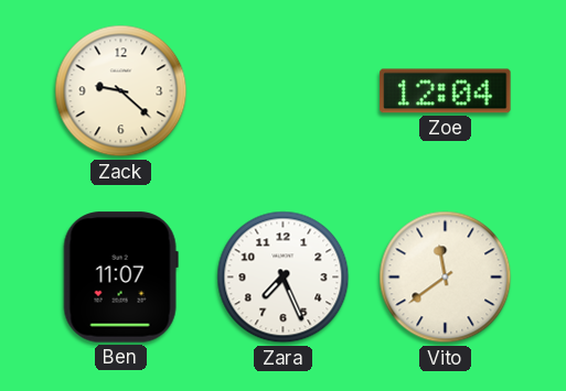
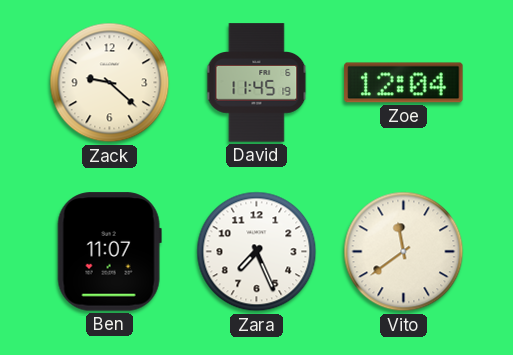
David: none -> 11:45
